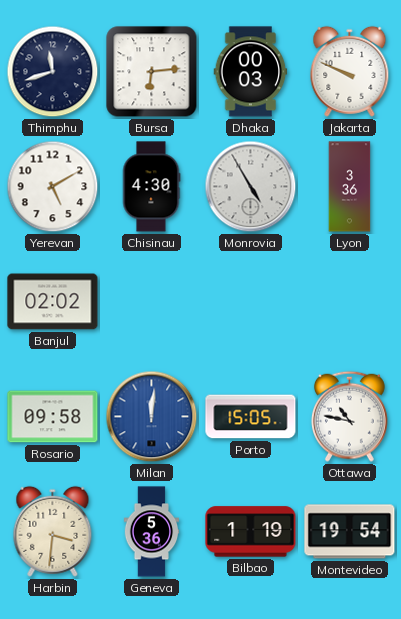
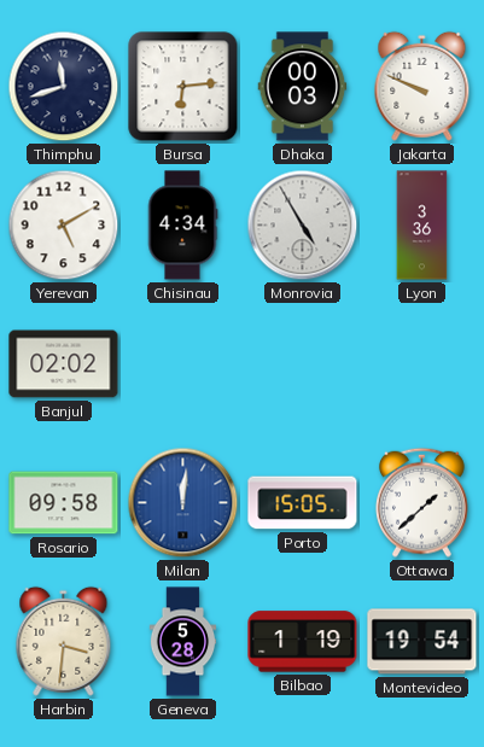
Chisinau: 4:30 -> 4:34
Ottawa: 10:47 -> 1:38
Geneva: 5:36 -> 5:28
